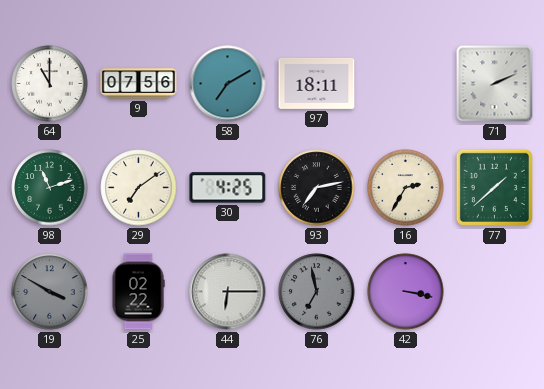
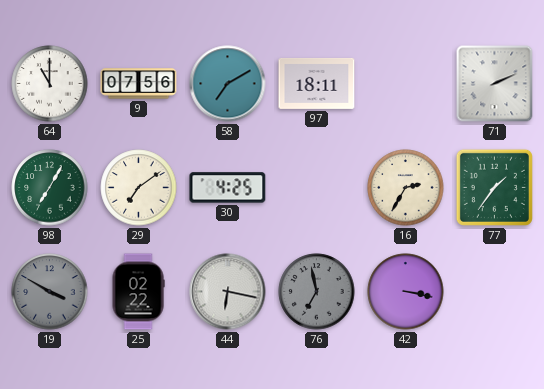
98: 11:12 -> 7:05
93: 7:13 -> none
77: 1:38 -> 1:36
44: 6:15 -> 6:17
